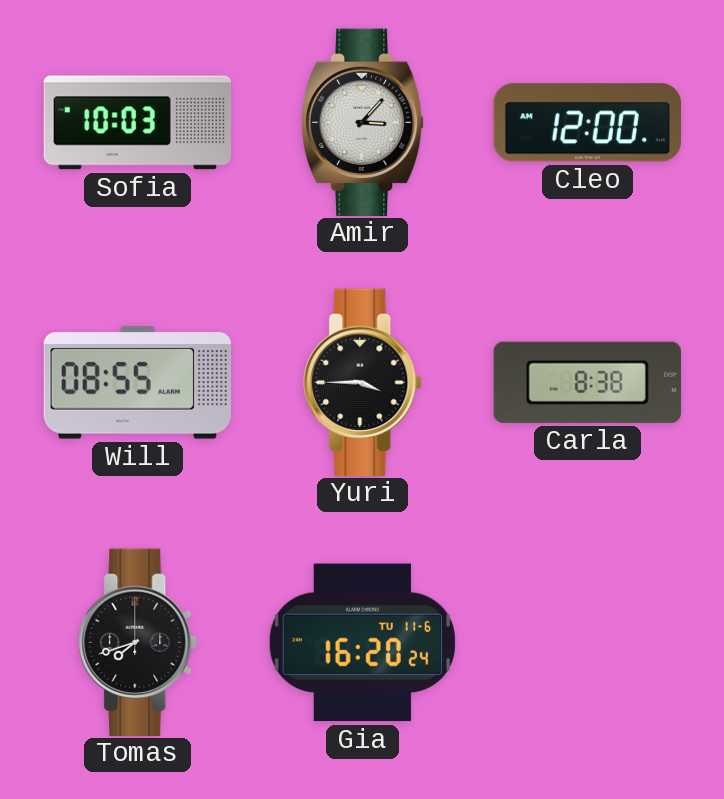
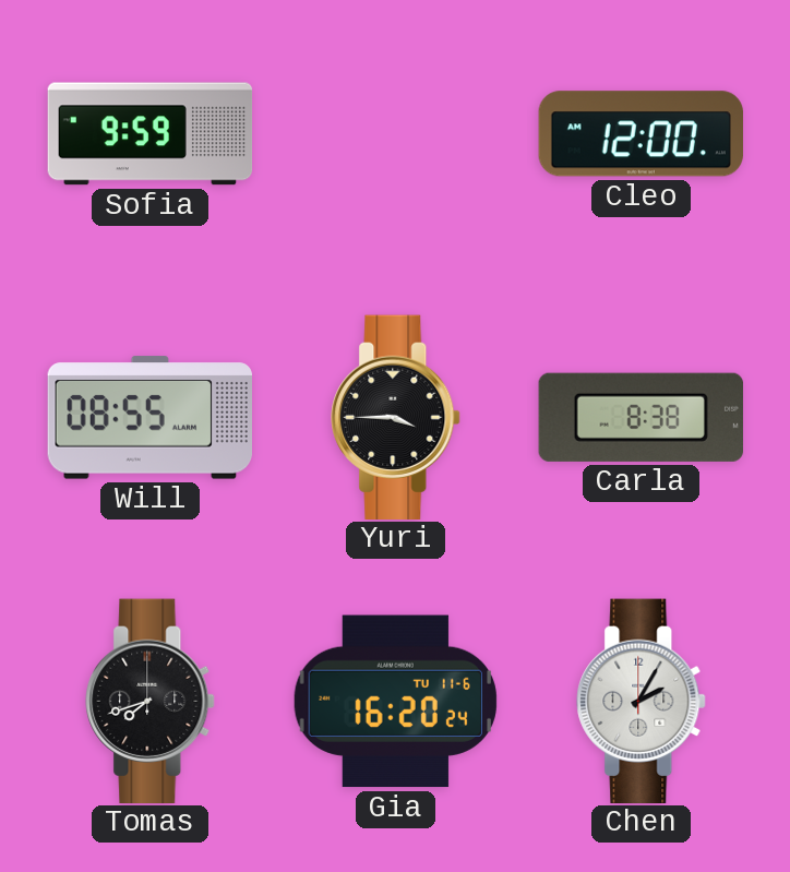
Sofia: 10:03 -> 9:59
Amir: 3:07 -> none
Chen: none -> 2:05
